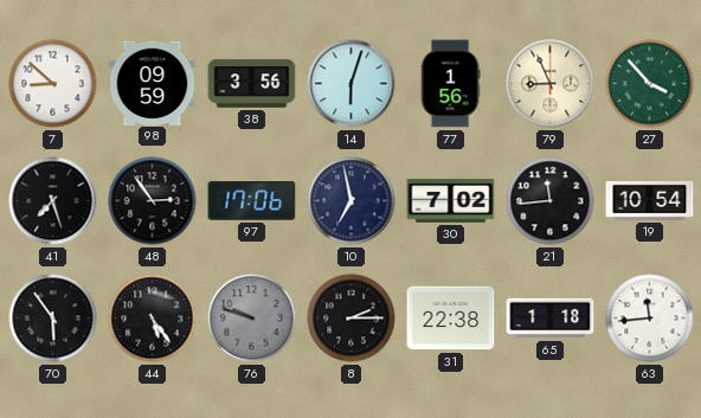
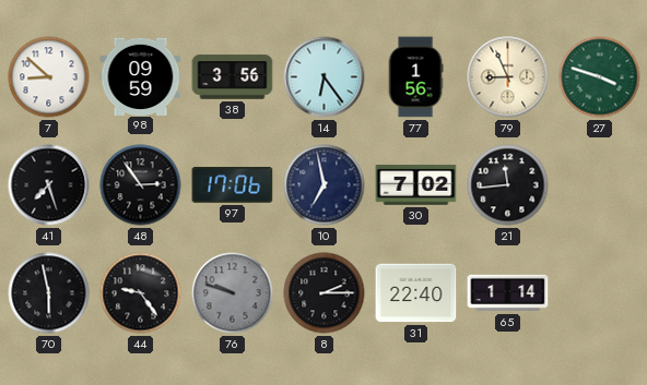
14: 6:03 -> 6:24
27: 3:53 -> 3:48
19: 10:54 -> none
70: 5:54 -> 5:58
44: 5:24 -> 9:24
31: 22:38 -> 22:40
65: 1:18 -> 1:14
63: 11:44 -> none
